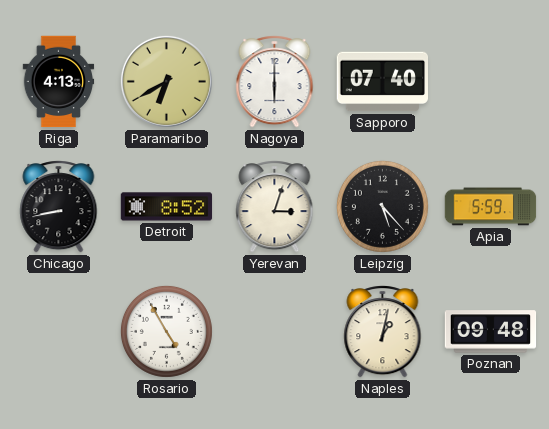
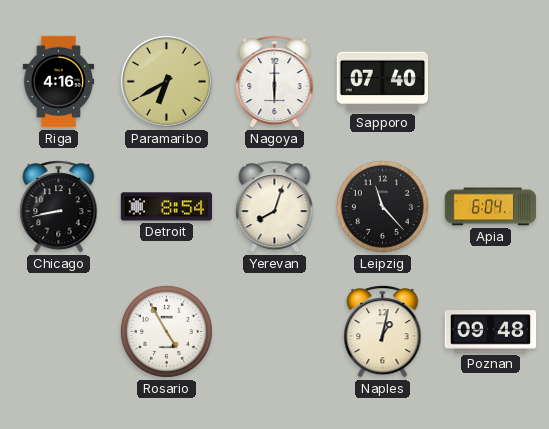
Riga: 4:13 -> 4:16
Detroit: 8:52 -> 8:54
Yerevan: 3:03 -> 8:03
Leipzig: 5:23 -> 11:23
Apia: 5:59 -> 6:04
